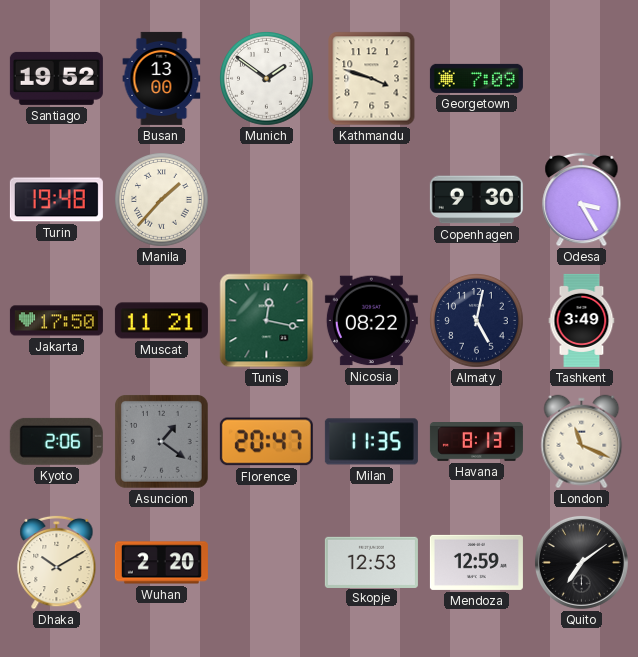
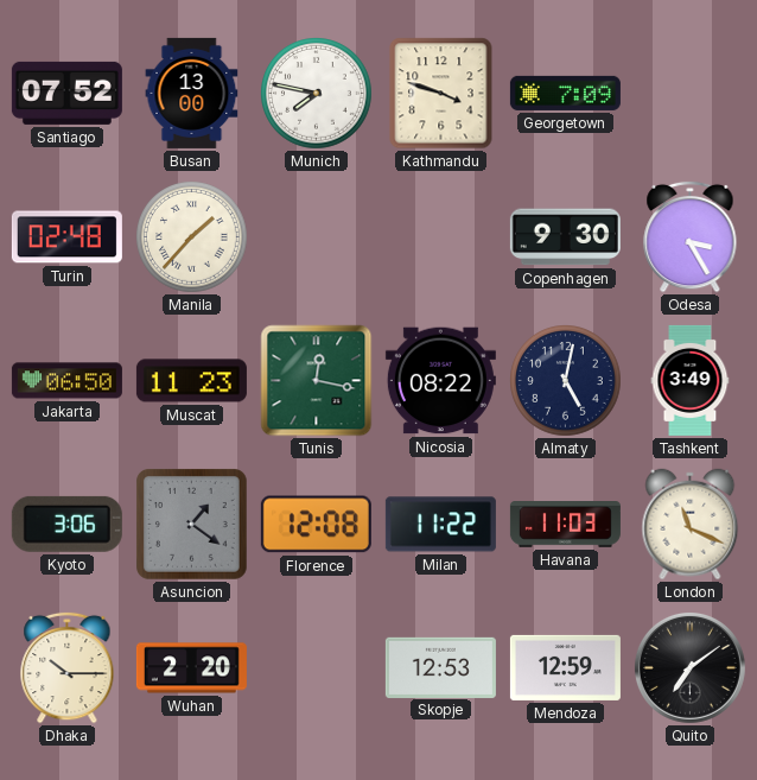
Santiago: 19:52 -> 07:52
Munich: 1:51 -> 7:47
Turin: 19:48 -> 02:48
Jakarta: 17:50 -> 06:50
Muscat: 11:21 -> 11:23
Kyoto: 2:06 -> 3:06
Florence: 20:47 -> 12:08
Milan: 11:35 -> 11:22
Havana: 8:13 -> 11:03
Dhaka: 10:10 -> 10:15
